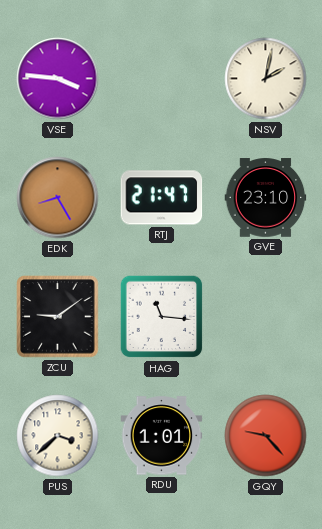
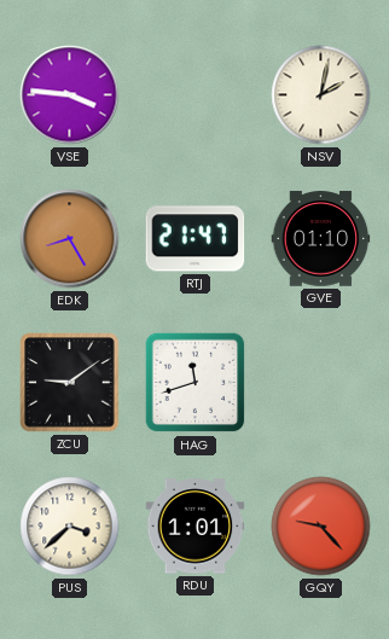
GVE: 23:10 -> 01:10
HAG: 11:16 -> 11:42
